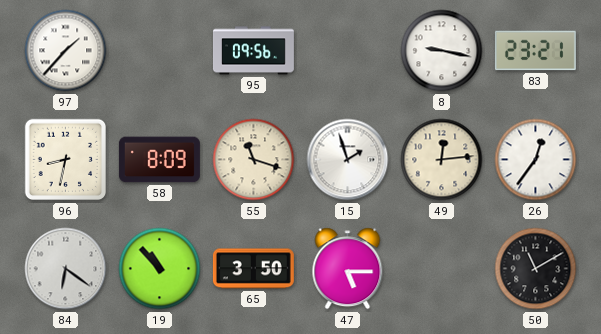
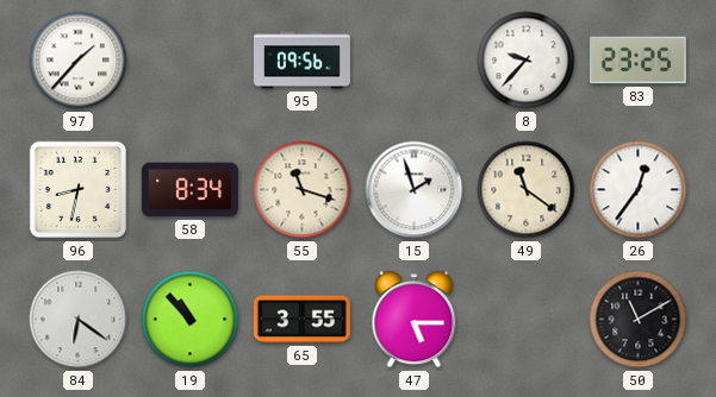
8: 9:17 -> 9:37
83: 23:21 -> 23:25
58: 8:09 -> 8:34
49: 12:14 -> 11:21
65: 3:50 -> 3:55
